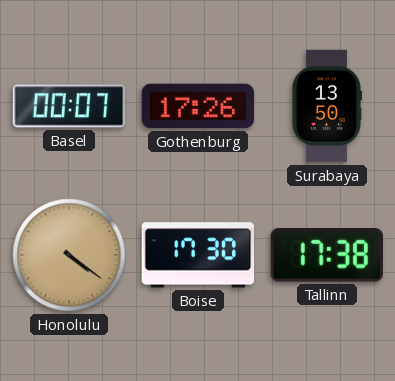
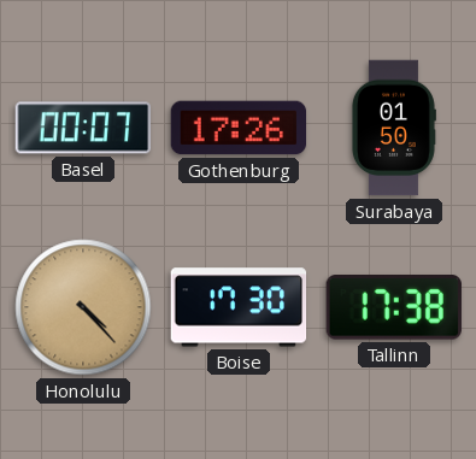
Surabaya: 13:50 -> 01:50
Honolulu: 4:21 -> 4:23
